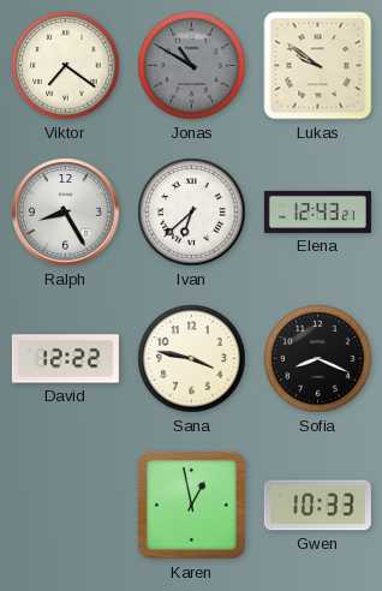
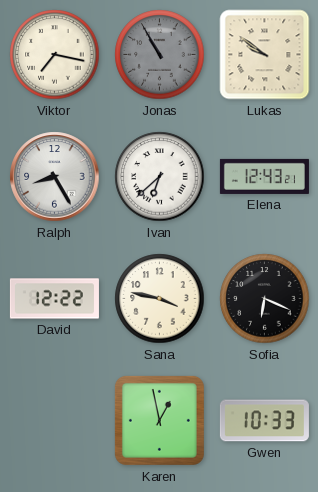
Viktor: 7:21 -> 7:17
Jonas: 10:50 -> 10:55
Sofia: 8:19 -> 6:19
